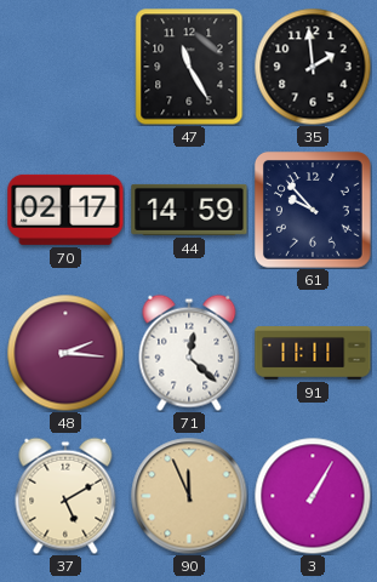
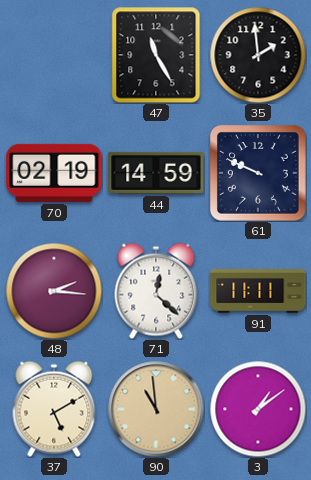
70: 02:17 -> 02:19
61: 9:53 -> 9:49
90: 11:56 -> 10:59
3: 1:05 -> 1:09
